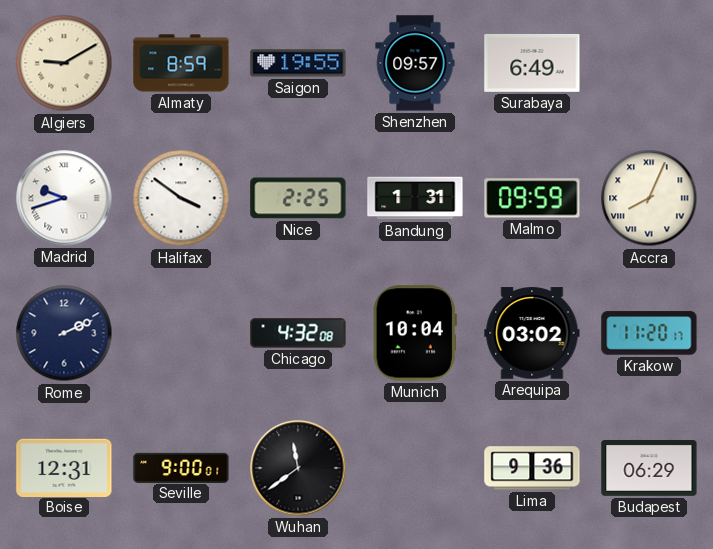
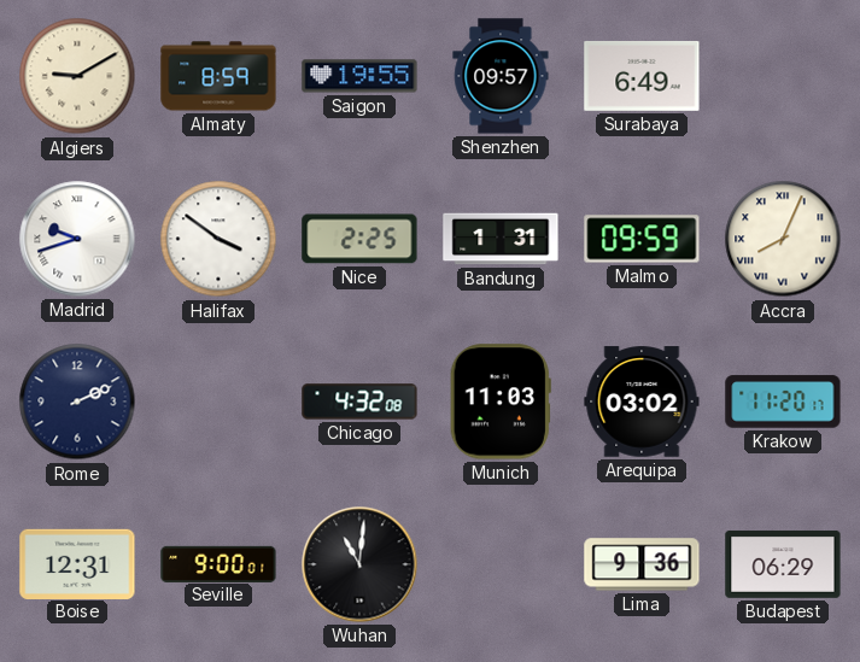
Munich: 10:04 -> 11:03
Wuhan: 11:39 -> 11:01
